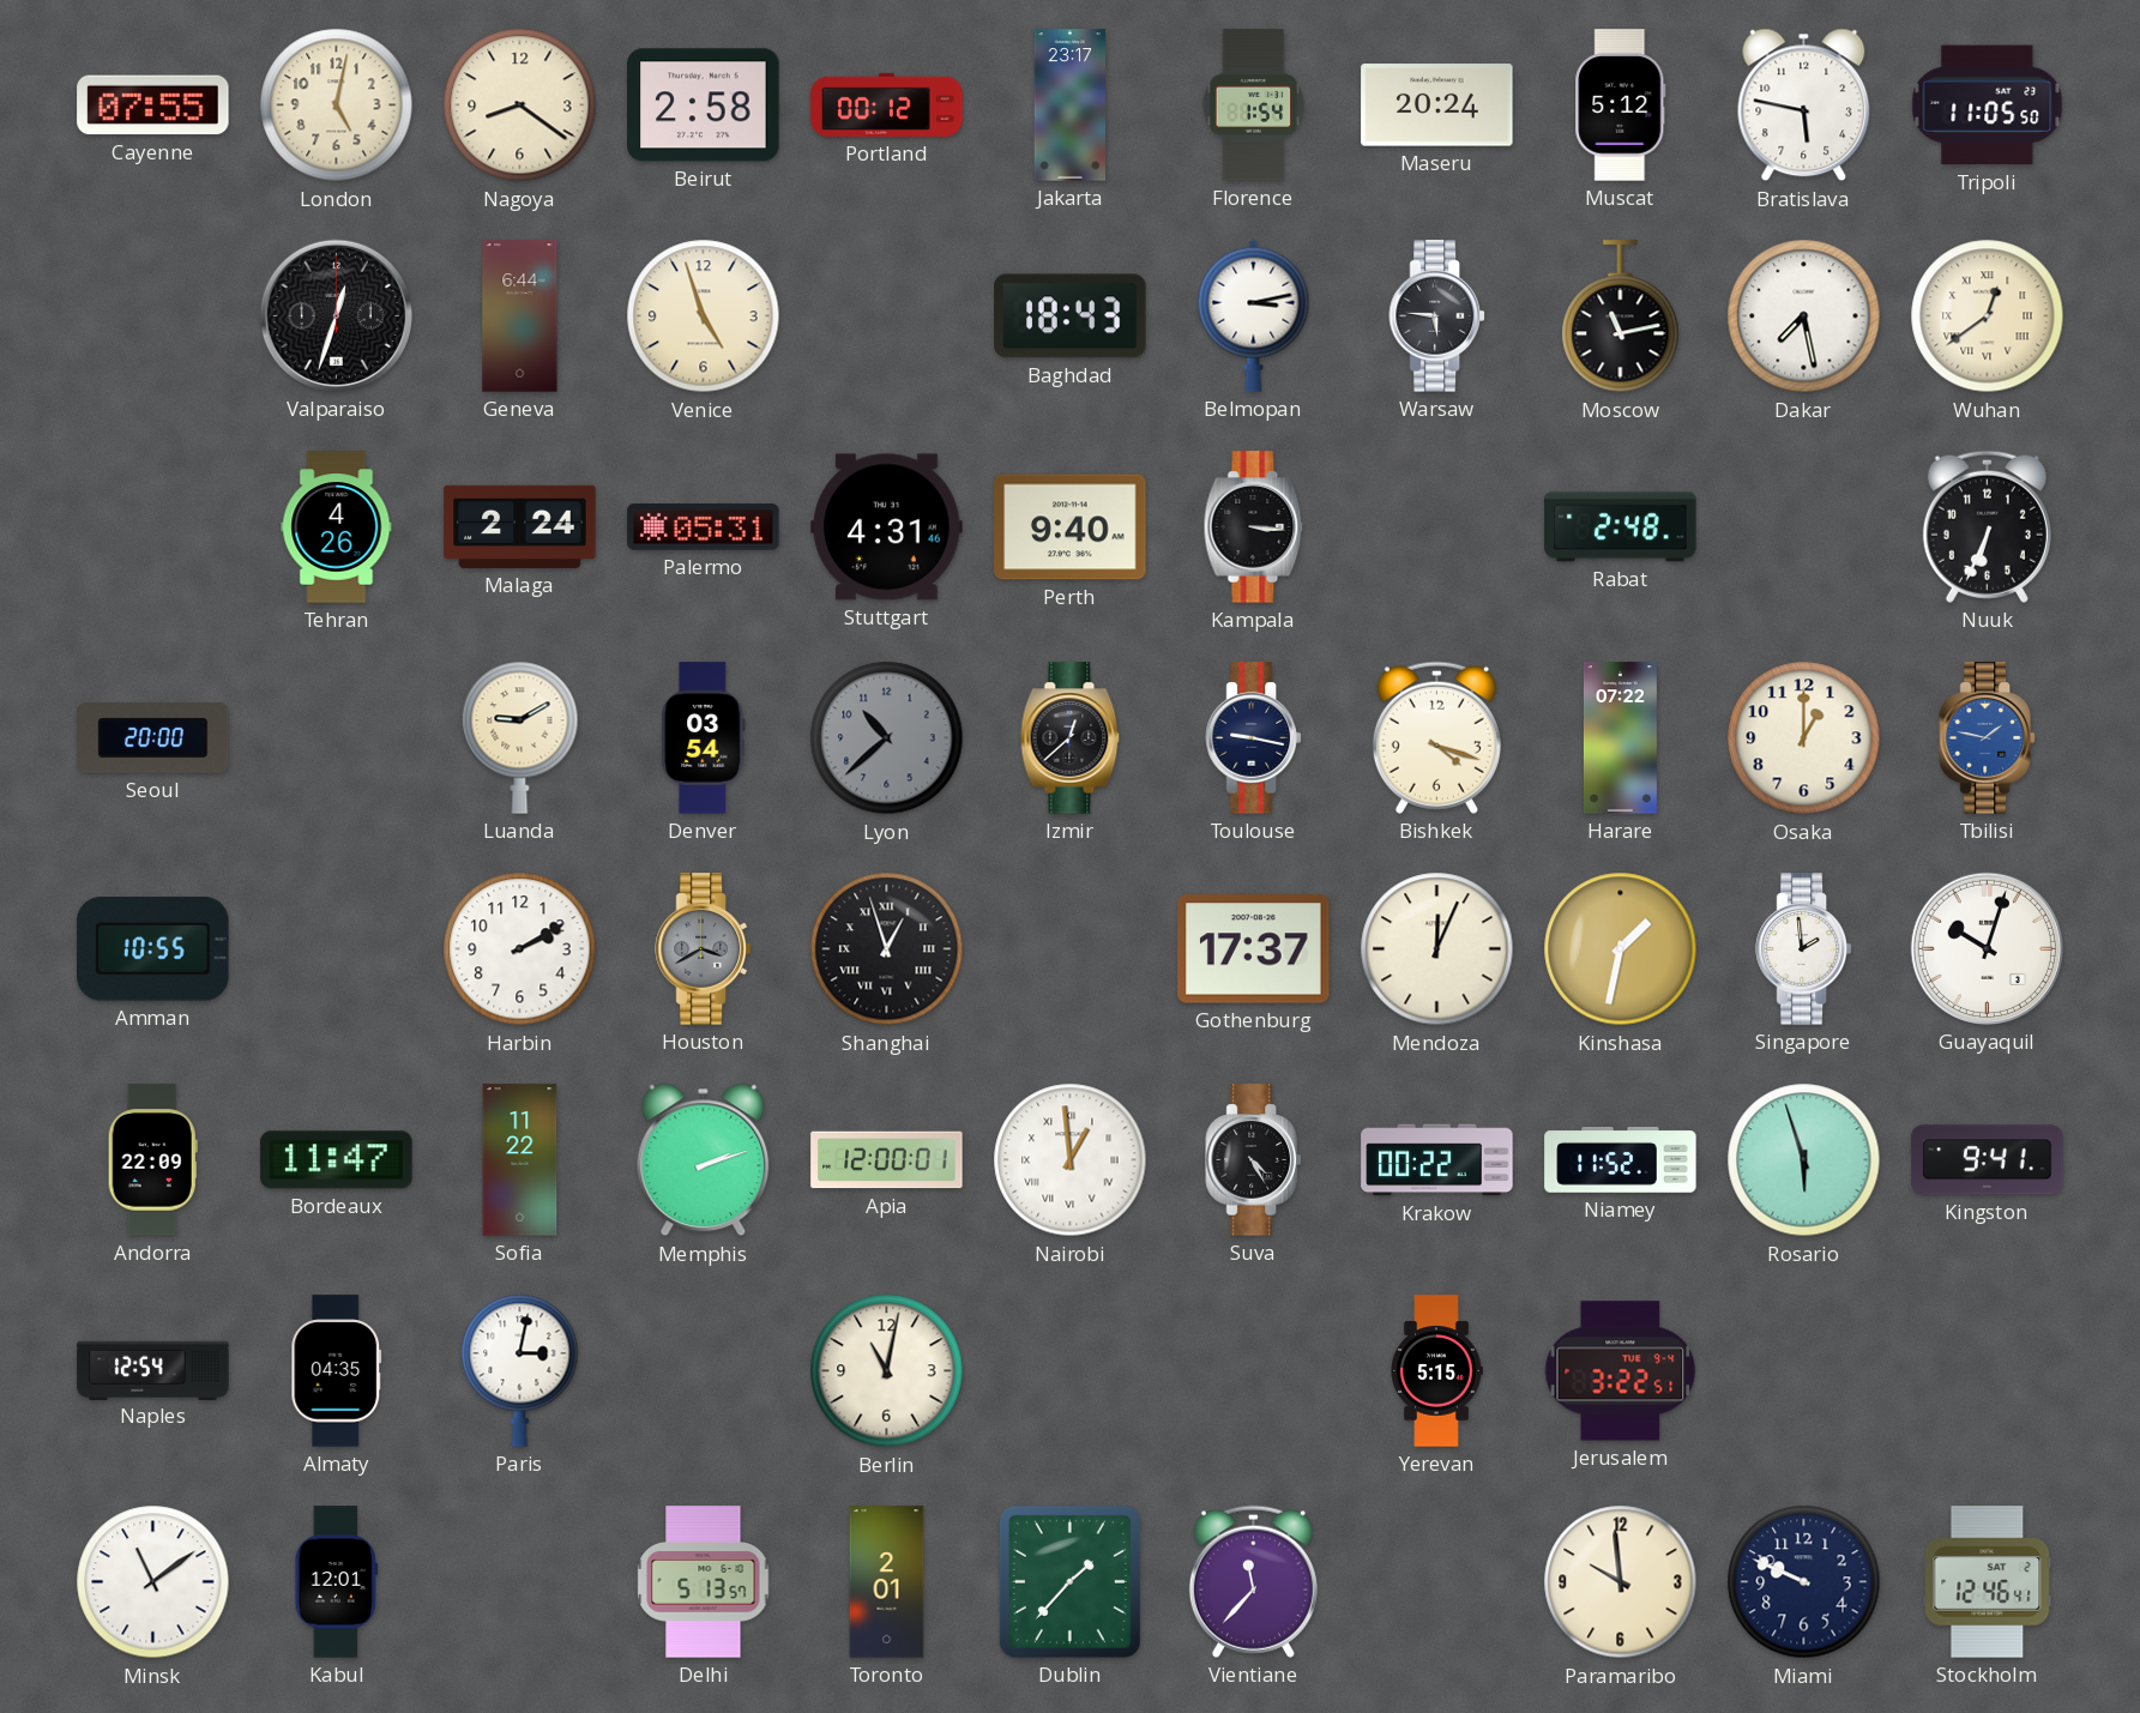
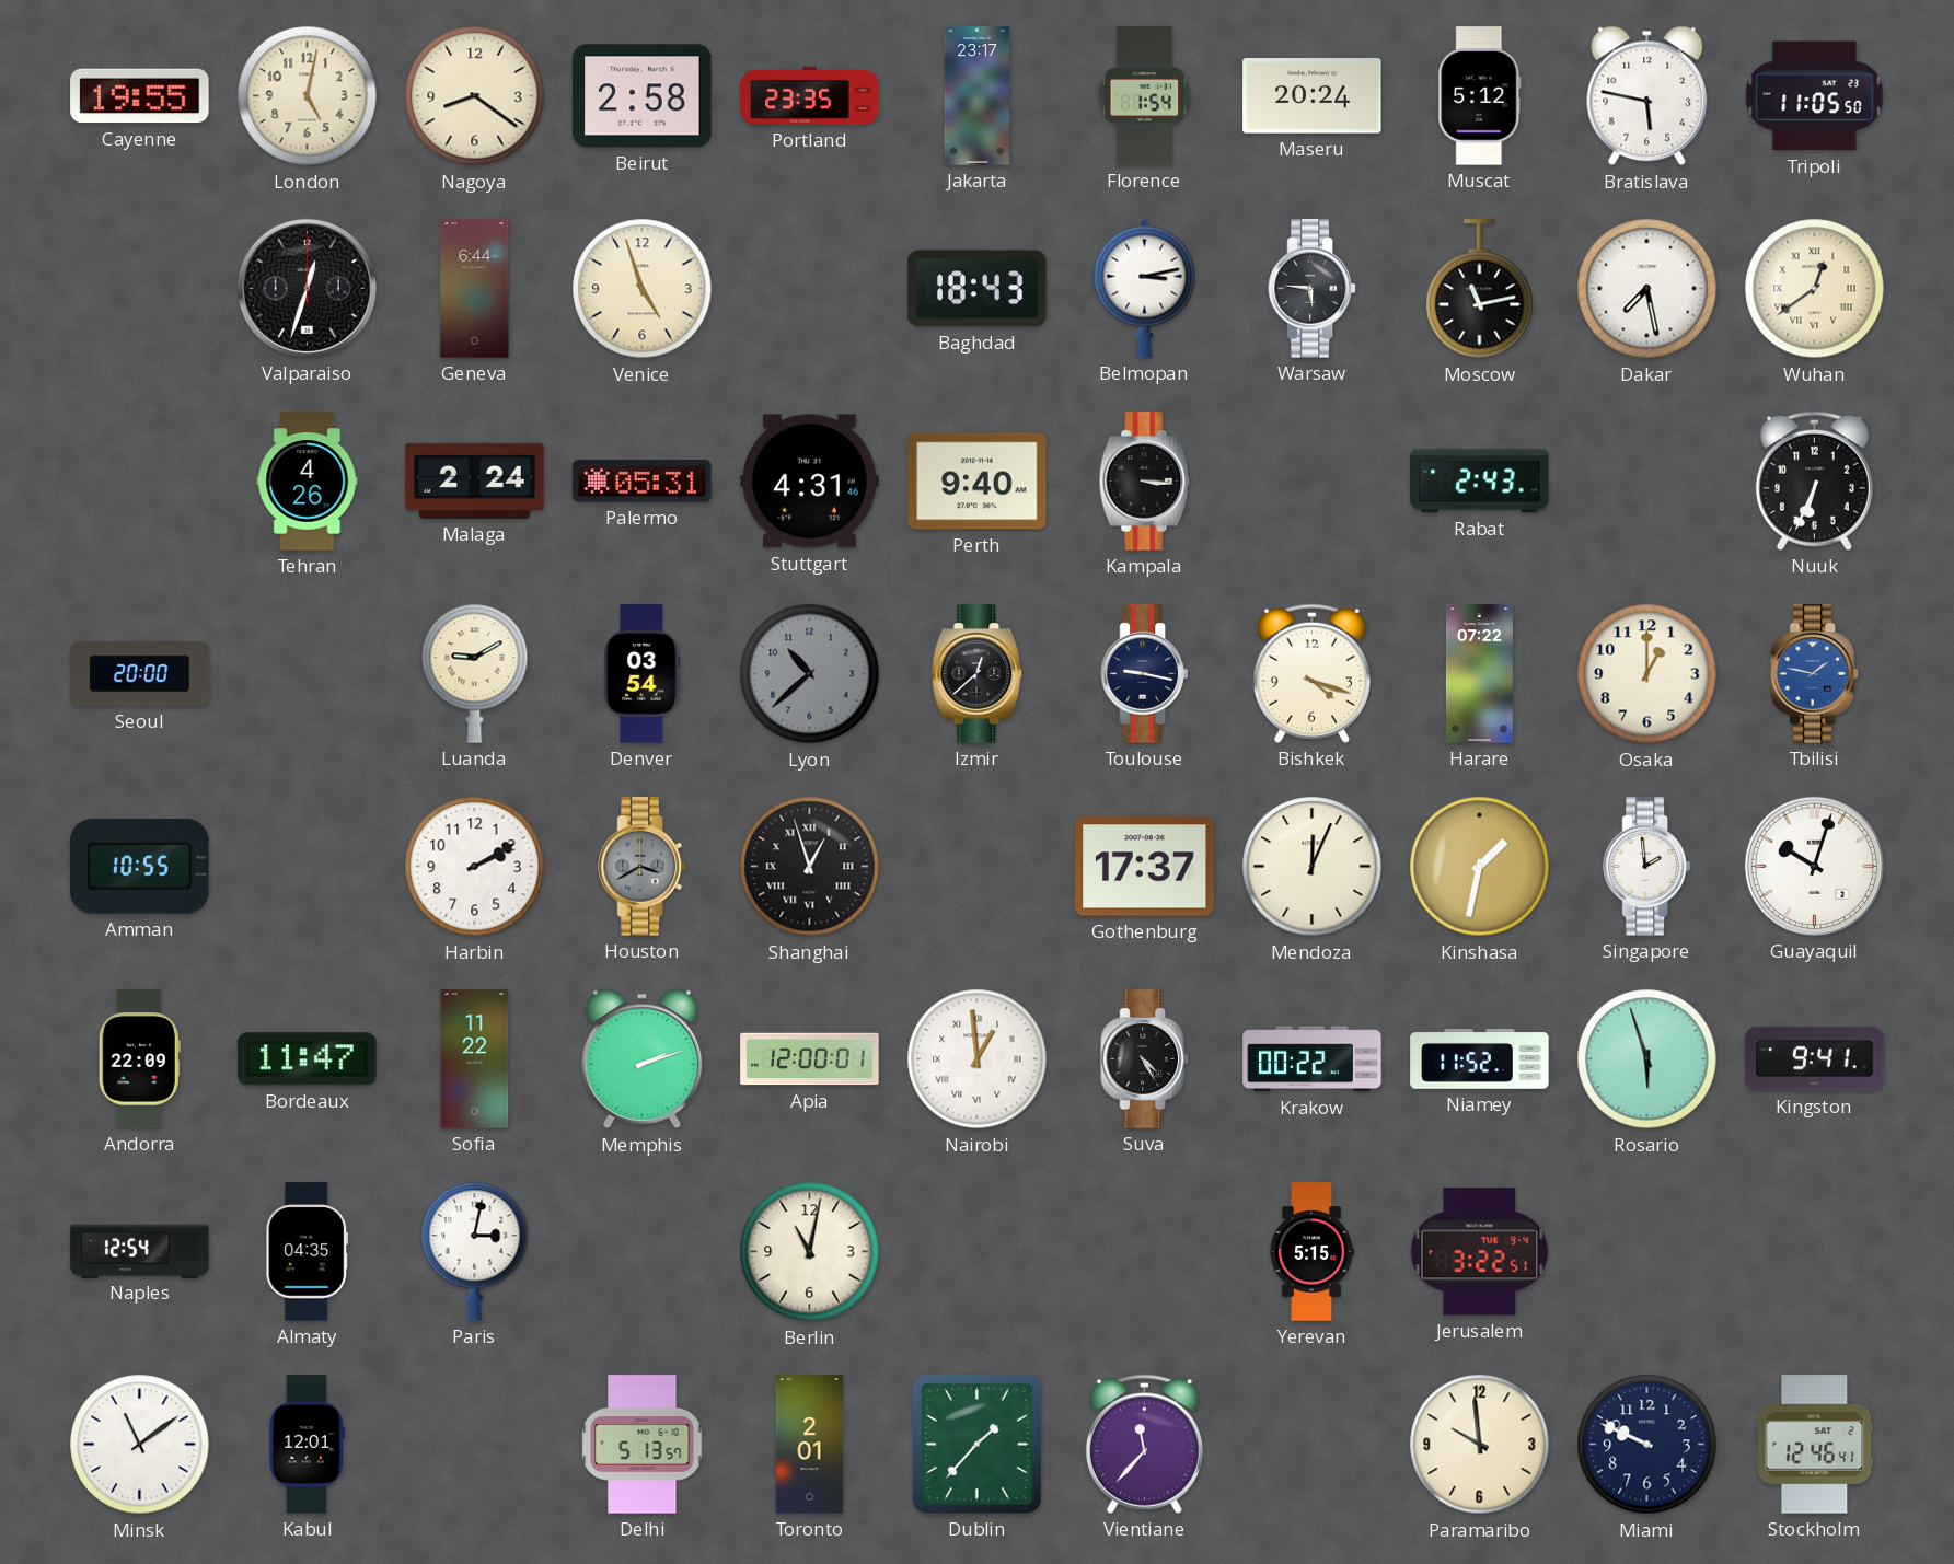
Cayenne: 07:55 -> 19:55
Portland: 00:12 -> 23:35
Rabat: 2:48 -> 2:43
